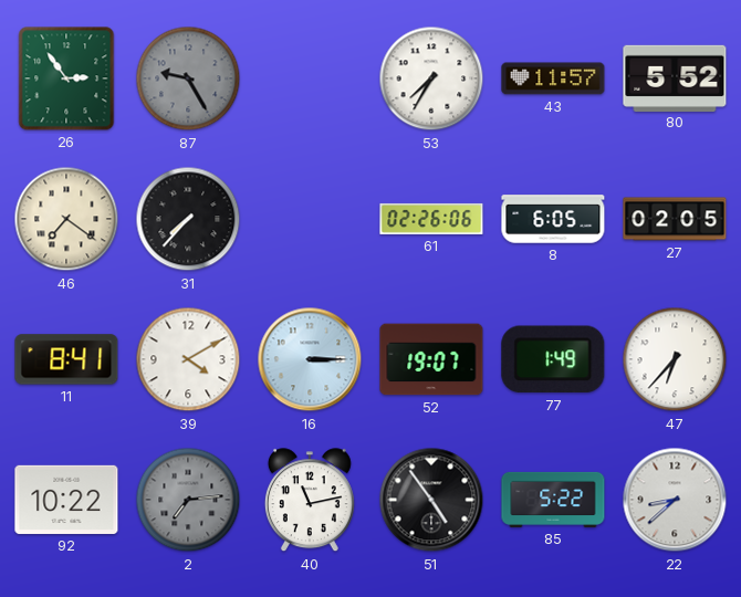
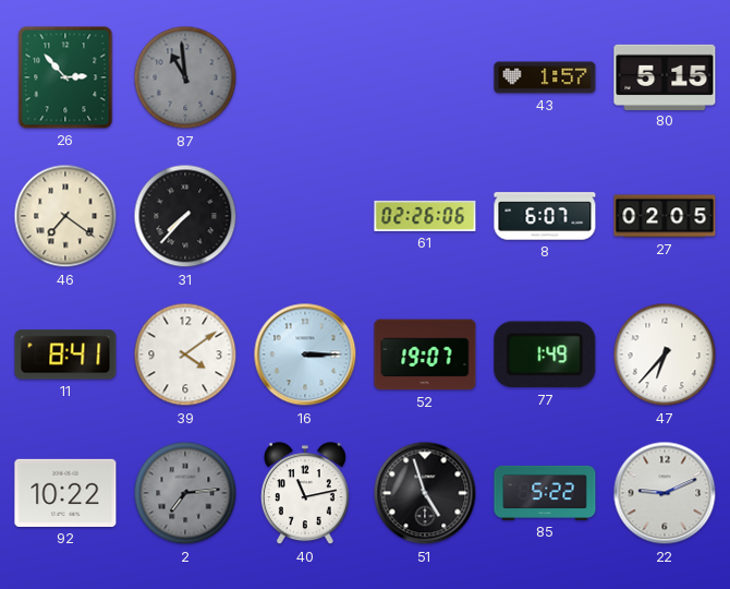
26: 2:54 -> 2:53
87: 9:25 -> 10:59
53: 7:35 -> none
43: 11:57 -> 1:57
80: 5:52 -> 5:15
8: 6:05 -> 6:07
39: 4:10 -> 4:09
51: 4:54 -> 4:57
22: 8:38 -> 9:11
